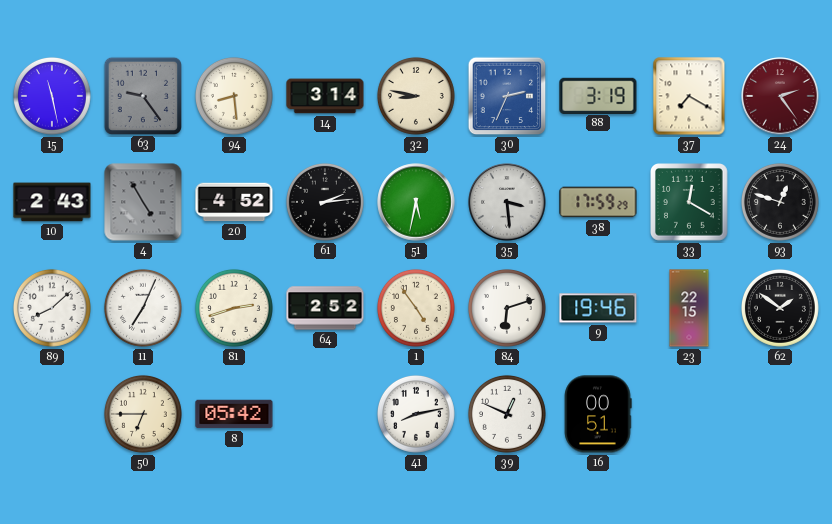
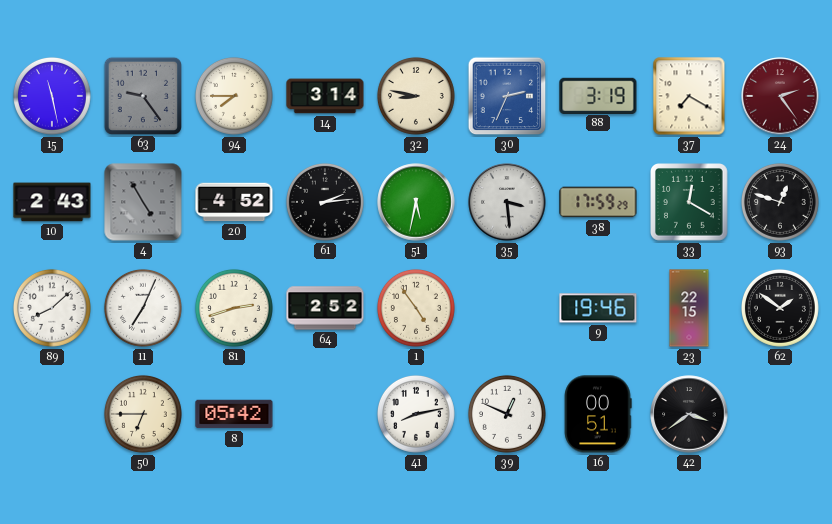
94: 8:29 -> 7:45
84: 6:12 -> none
42: none -> 3:39
